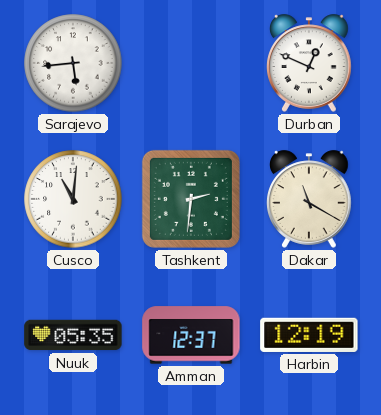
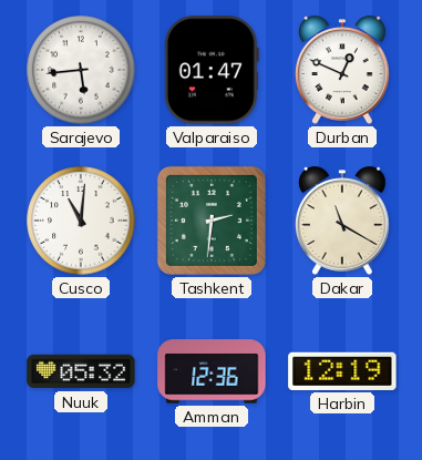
Valparaiso: none -> 01:47
Nuuk: 05:35 -> 05:32
Amman: 12:37 -> 12:36
